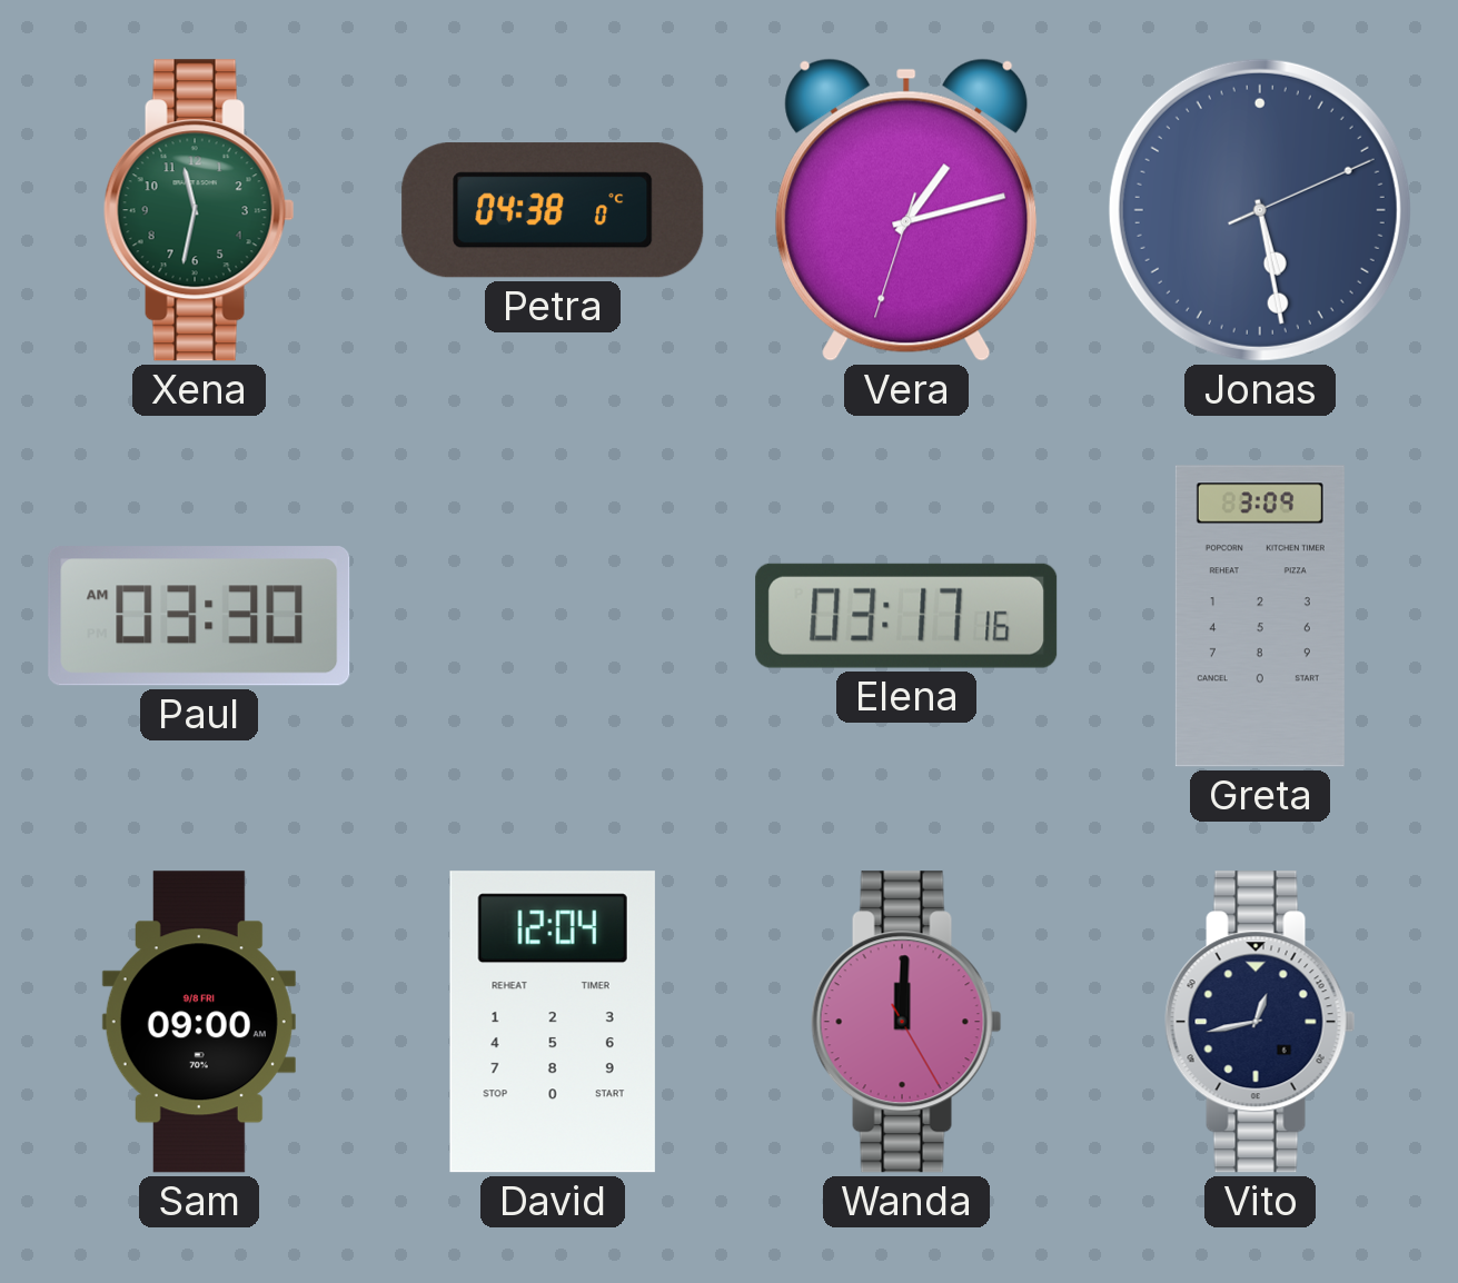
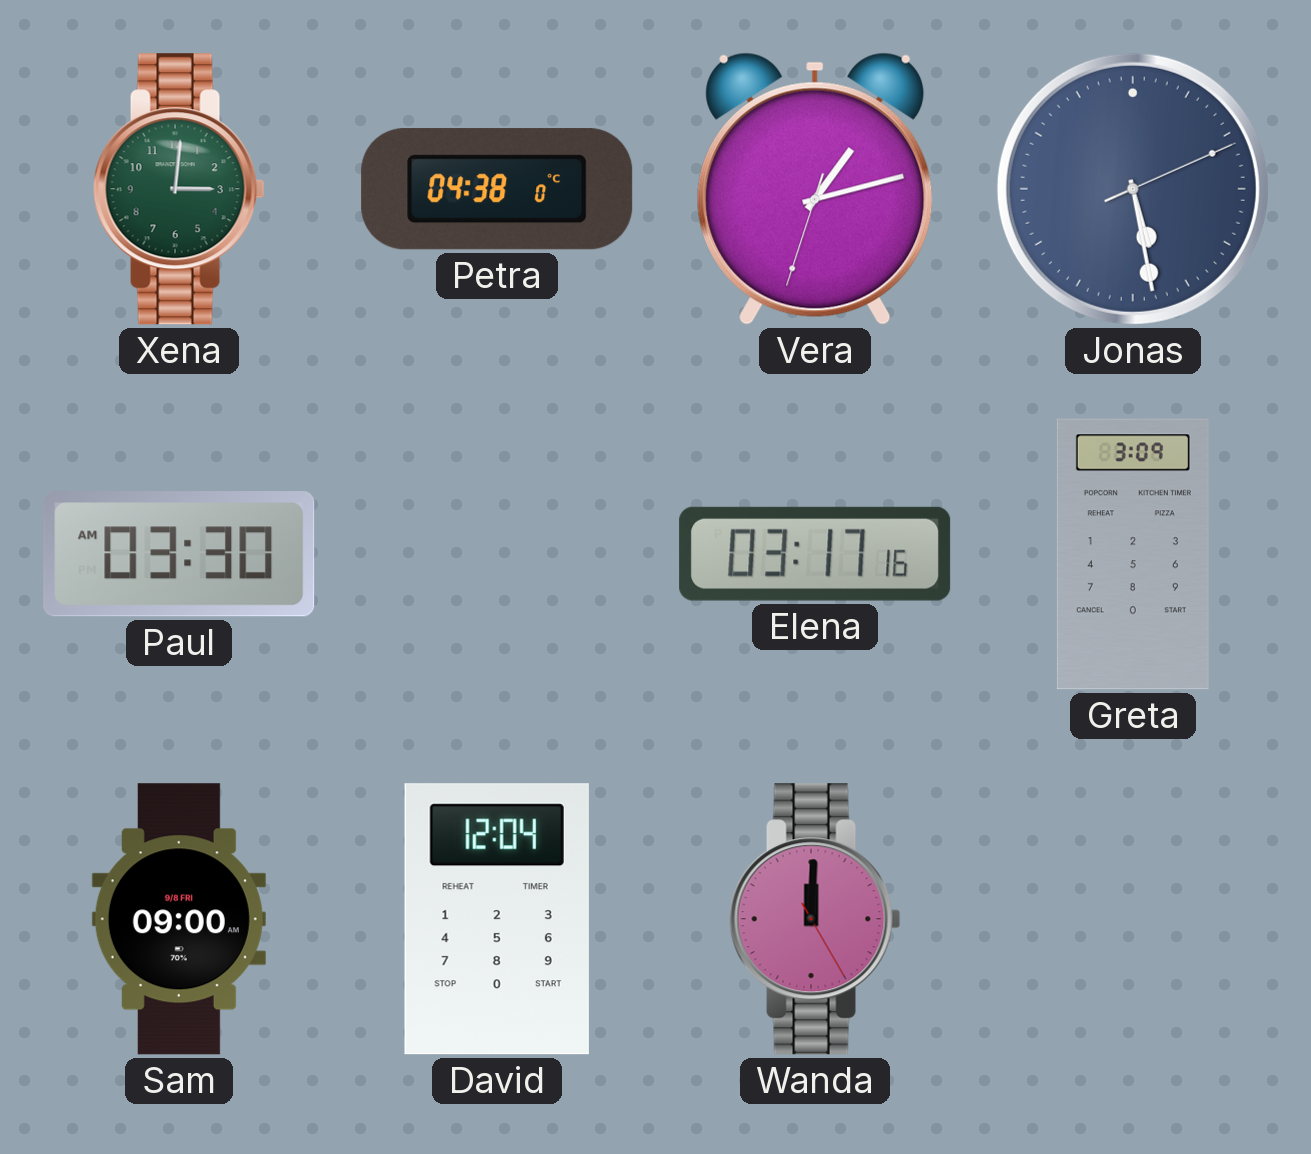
Xena: 11:32 -> 3:01
Vito: 12:43 -> none
